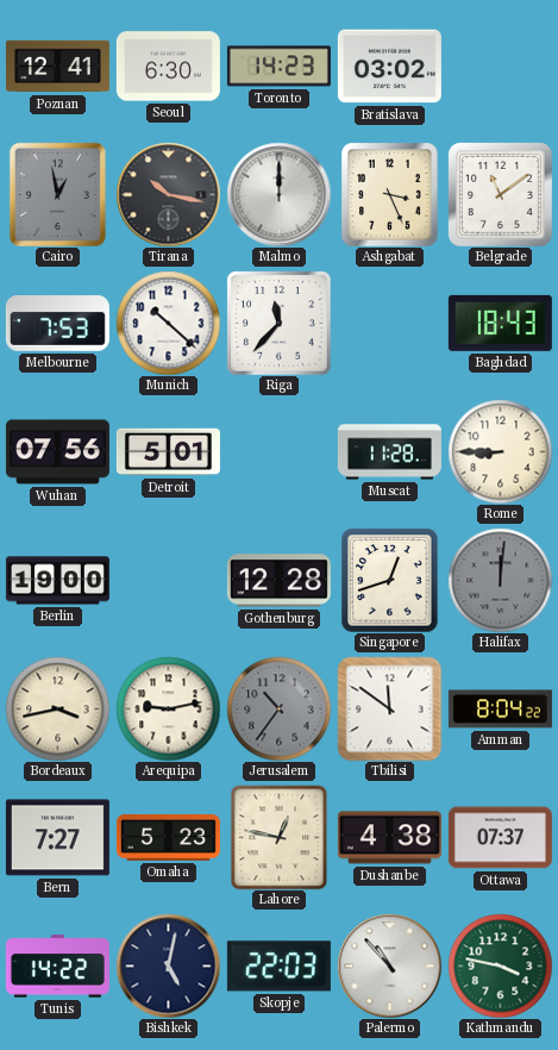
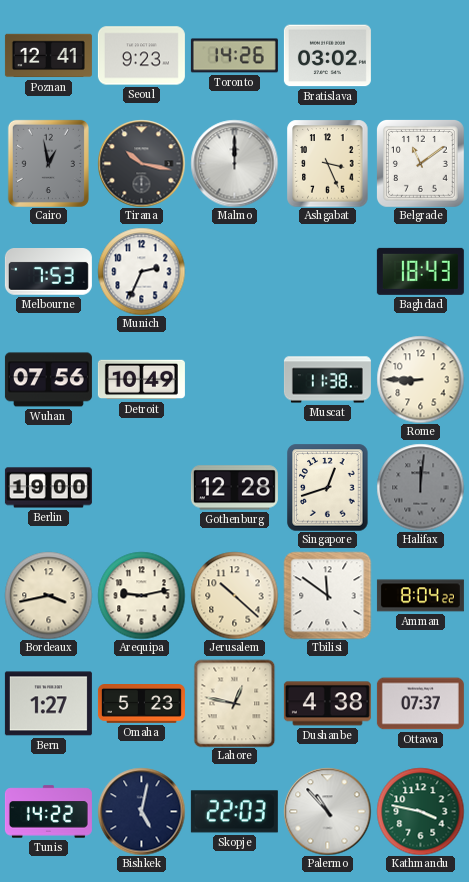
Seoul: 6:30 -> 9:23
Toronto: 14:23 -> 14:26
Munich: 10:22 -> 2:34
Riga: 11:37 -> none
Detroit: 5:01 -> 10:49
Muscat: 11:28 -> 11:38
Jerusalem: 10:36 -> 10:22
Jerusalem dial: grey -> cream
Bern: 7:27 -> 1:27
